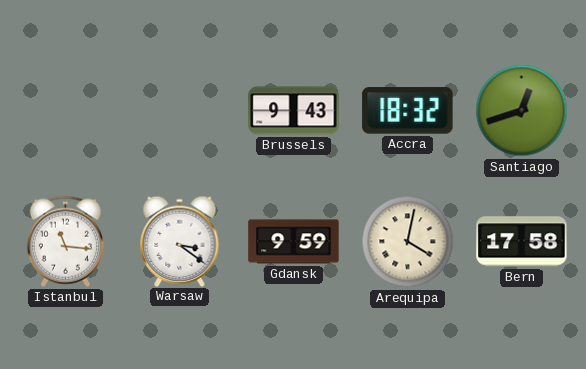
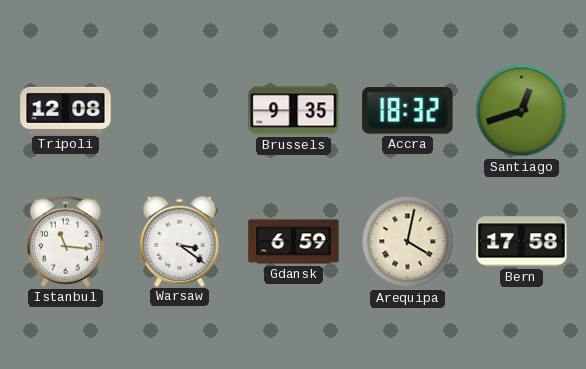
Tripoli: none -> 12:08
Brussels: 9:43 -> 9:35
Gdansk: 9:59 -> 6:59
